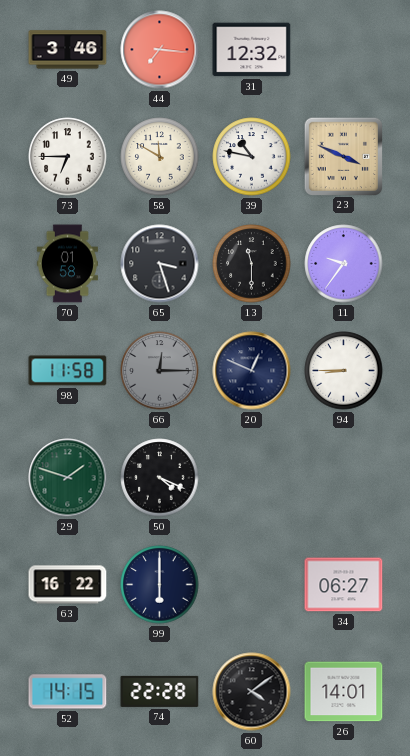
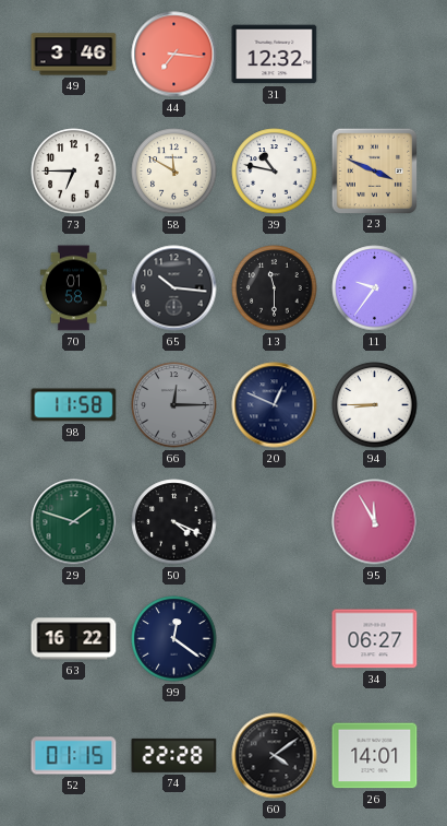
65: 3:27 -> 10:16
95: none -> 11:55
99: 6:00 -> 12:21
52: 14:15 -> 01:15
